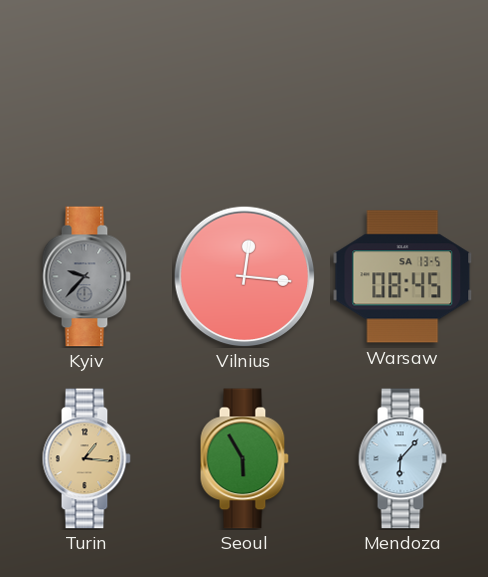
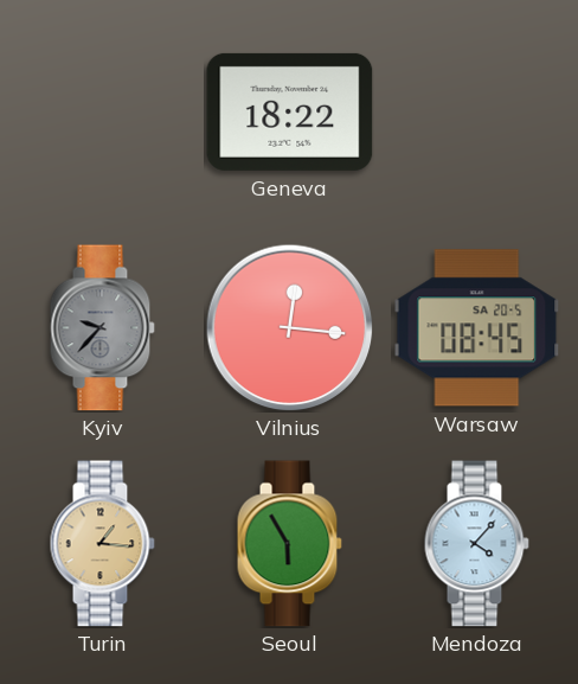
Geneva: none -> 18:22
Warsaw date: SA 13-5 -> SA 20-5
Mendoza: 6:07 -> 4:07
